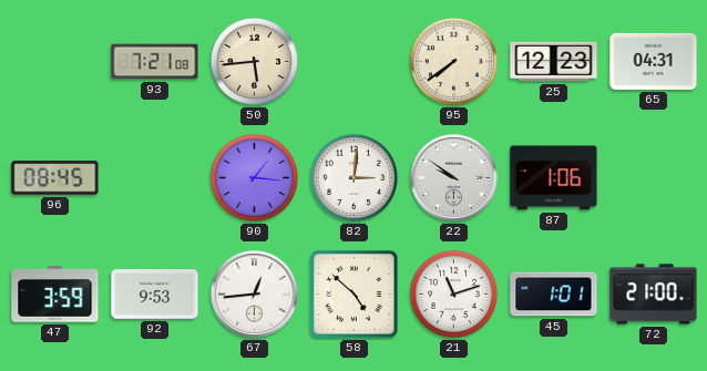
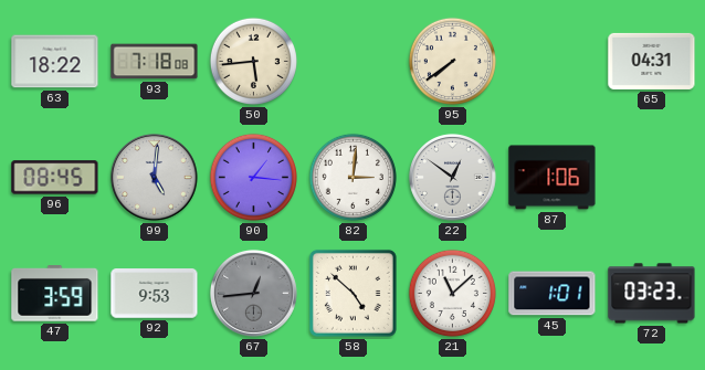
63: none -> 18:22
93: 7:21 -> 7:18
25: 12:23 -> none
99: none -> 5:01
22: 9:51 -> 12:51
67 dial: white -> grey
21: 11:12 -> 11:08
72: 21:00 -> 03:23
